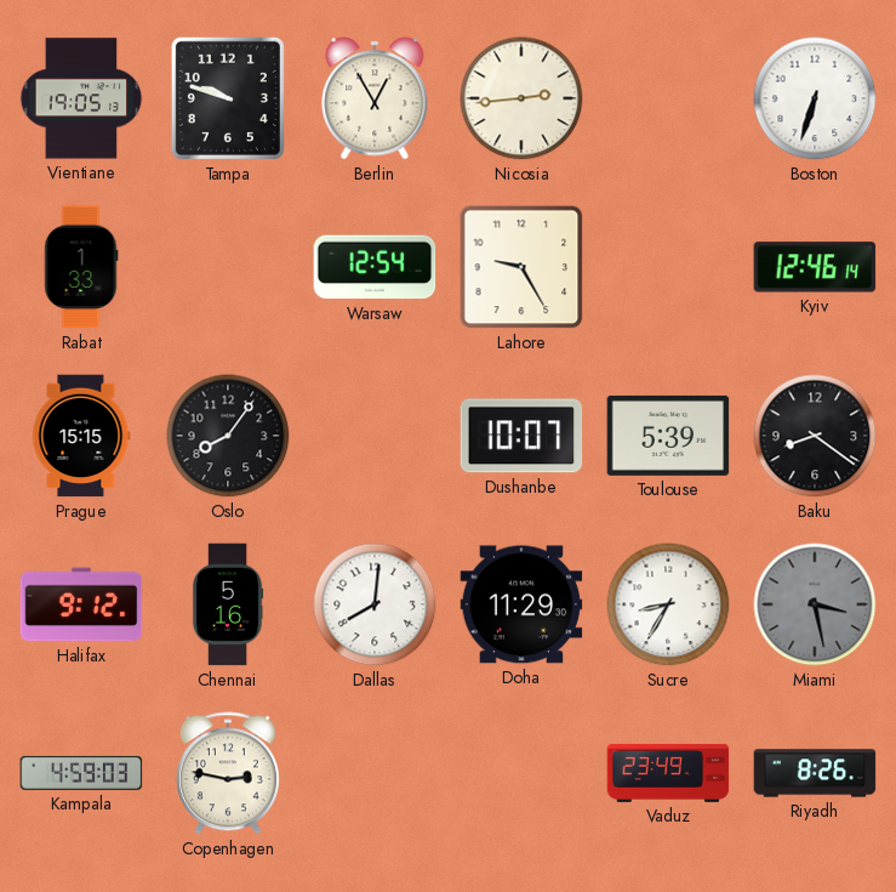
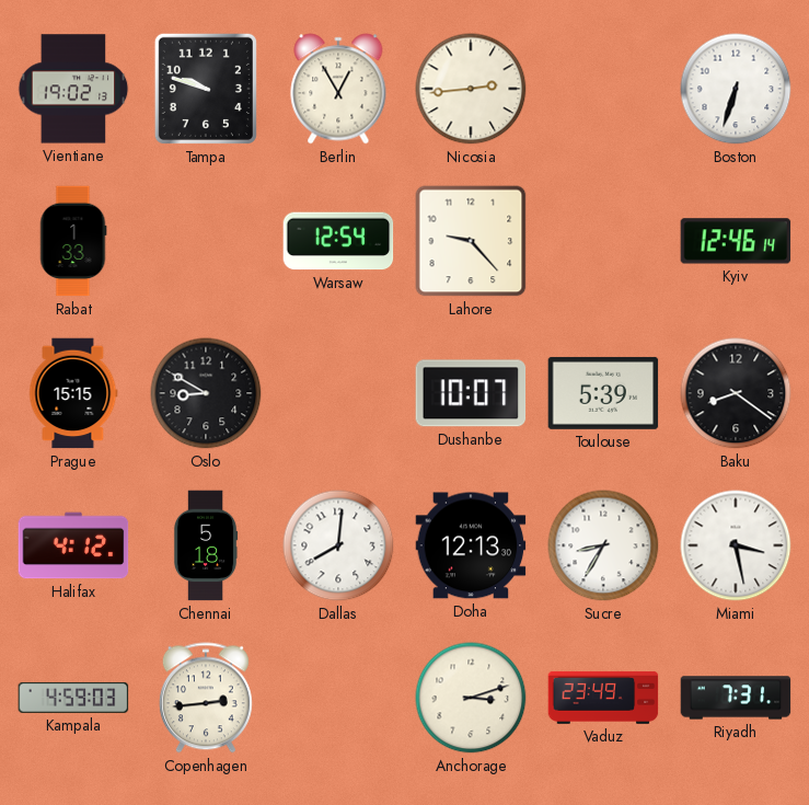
Vientiane: 19:05 -> 19:02
Lahore: 9:25 -> 9:23
Oslo: 8:06 -> 8:50
Halifax: 9:12 -> 4:12
Chennai: 5:16 -> 5:18
Doha: 11:29 -> 12:13
Miami dial: grey -> white
Copenhagen: 2:47 -> 2:44
Anchorage: none -> 3:12
Riyadh: 8:26 -> 7:31
